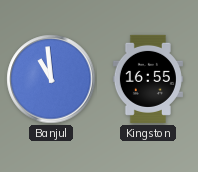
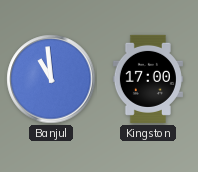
Kingston: 16:55 -> 17:00
